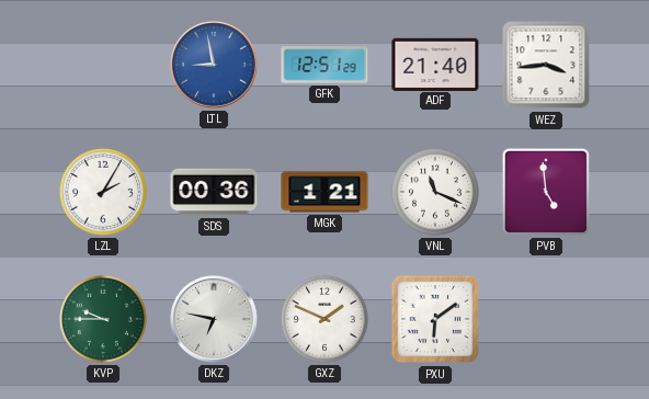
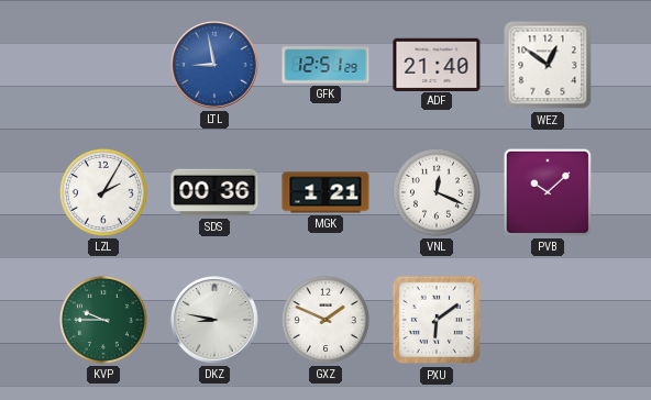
WEZ: 3:44 -> 12:51
VNL: 11:19 -> 12:19
PVB: 4:59 -> 10:08
DKZ: 6:47 -> 8:47
